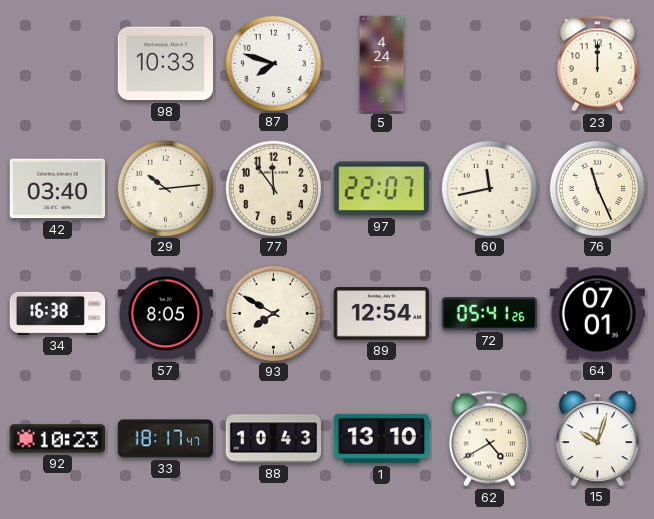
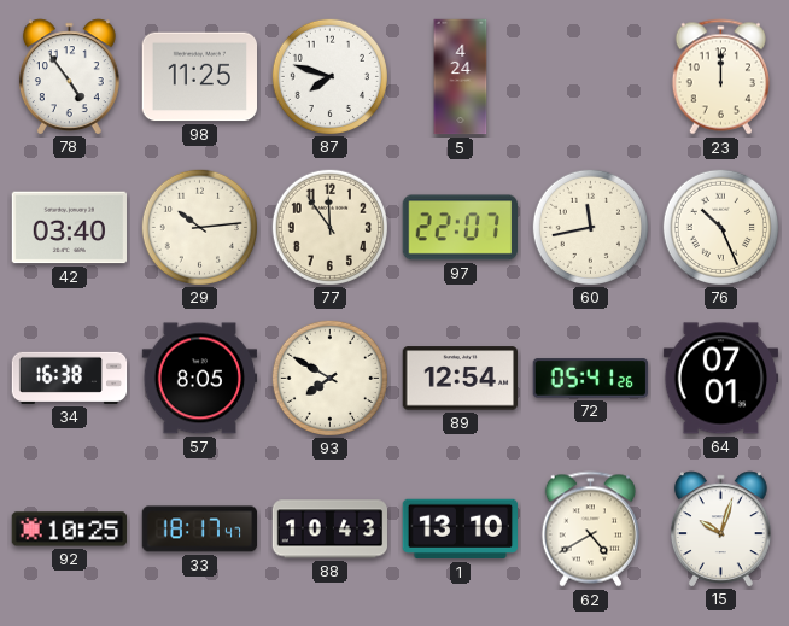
78: none -> 4:54
98: 10:33 -> 11:25
76: 11:26 -> 10:26
92: 10:23 -> 10:25
